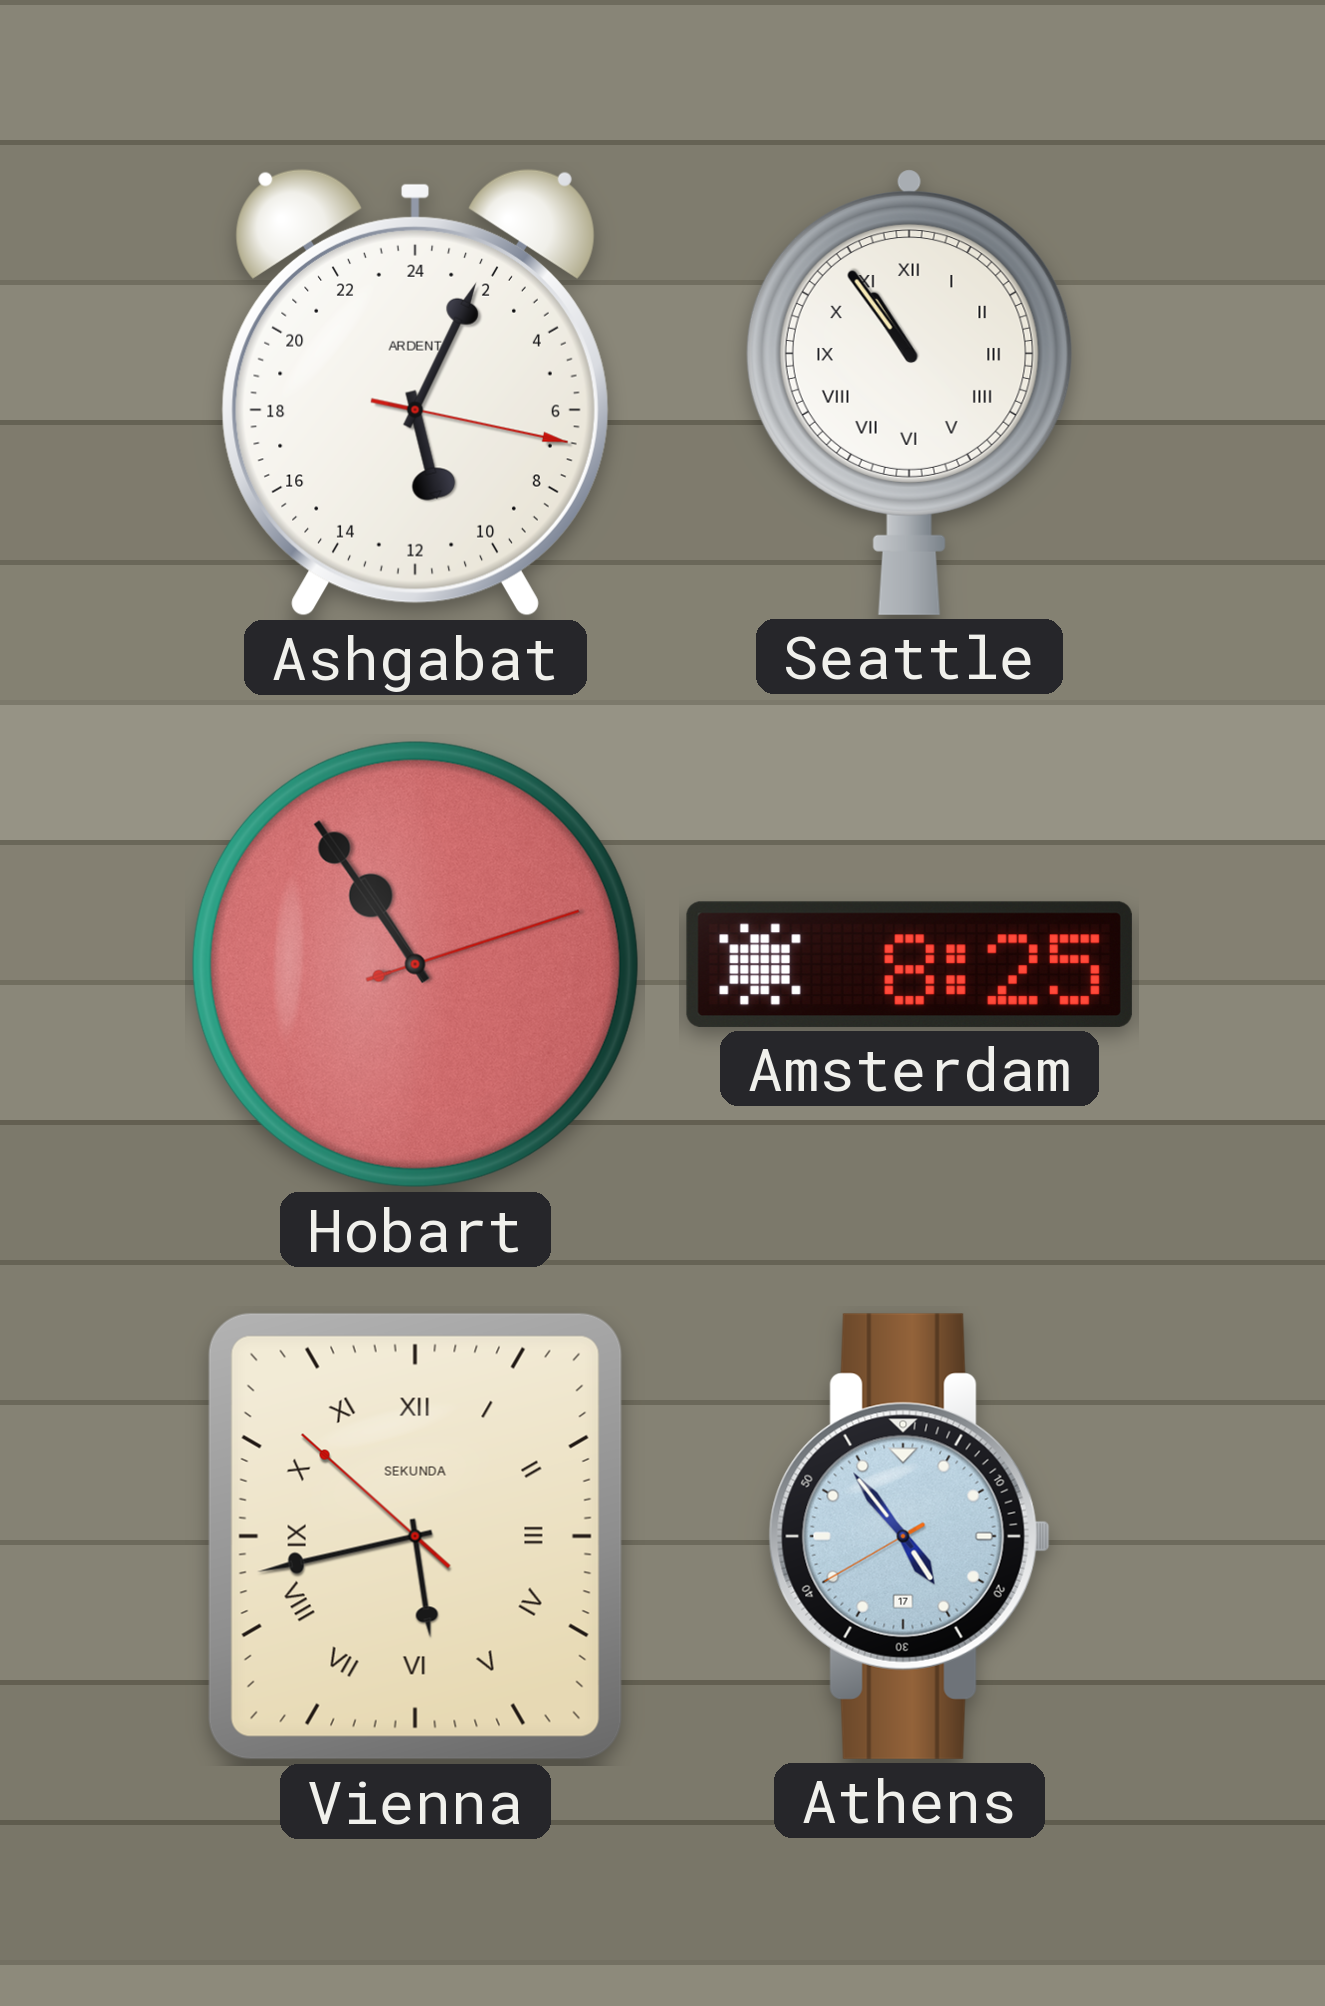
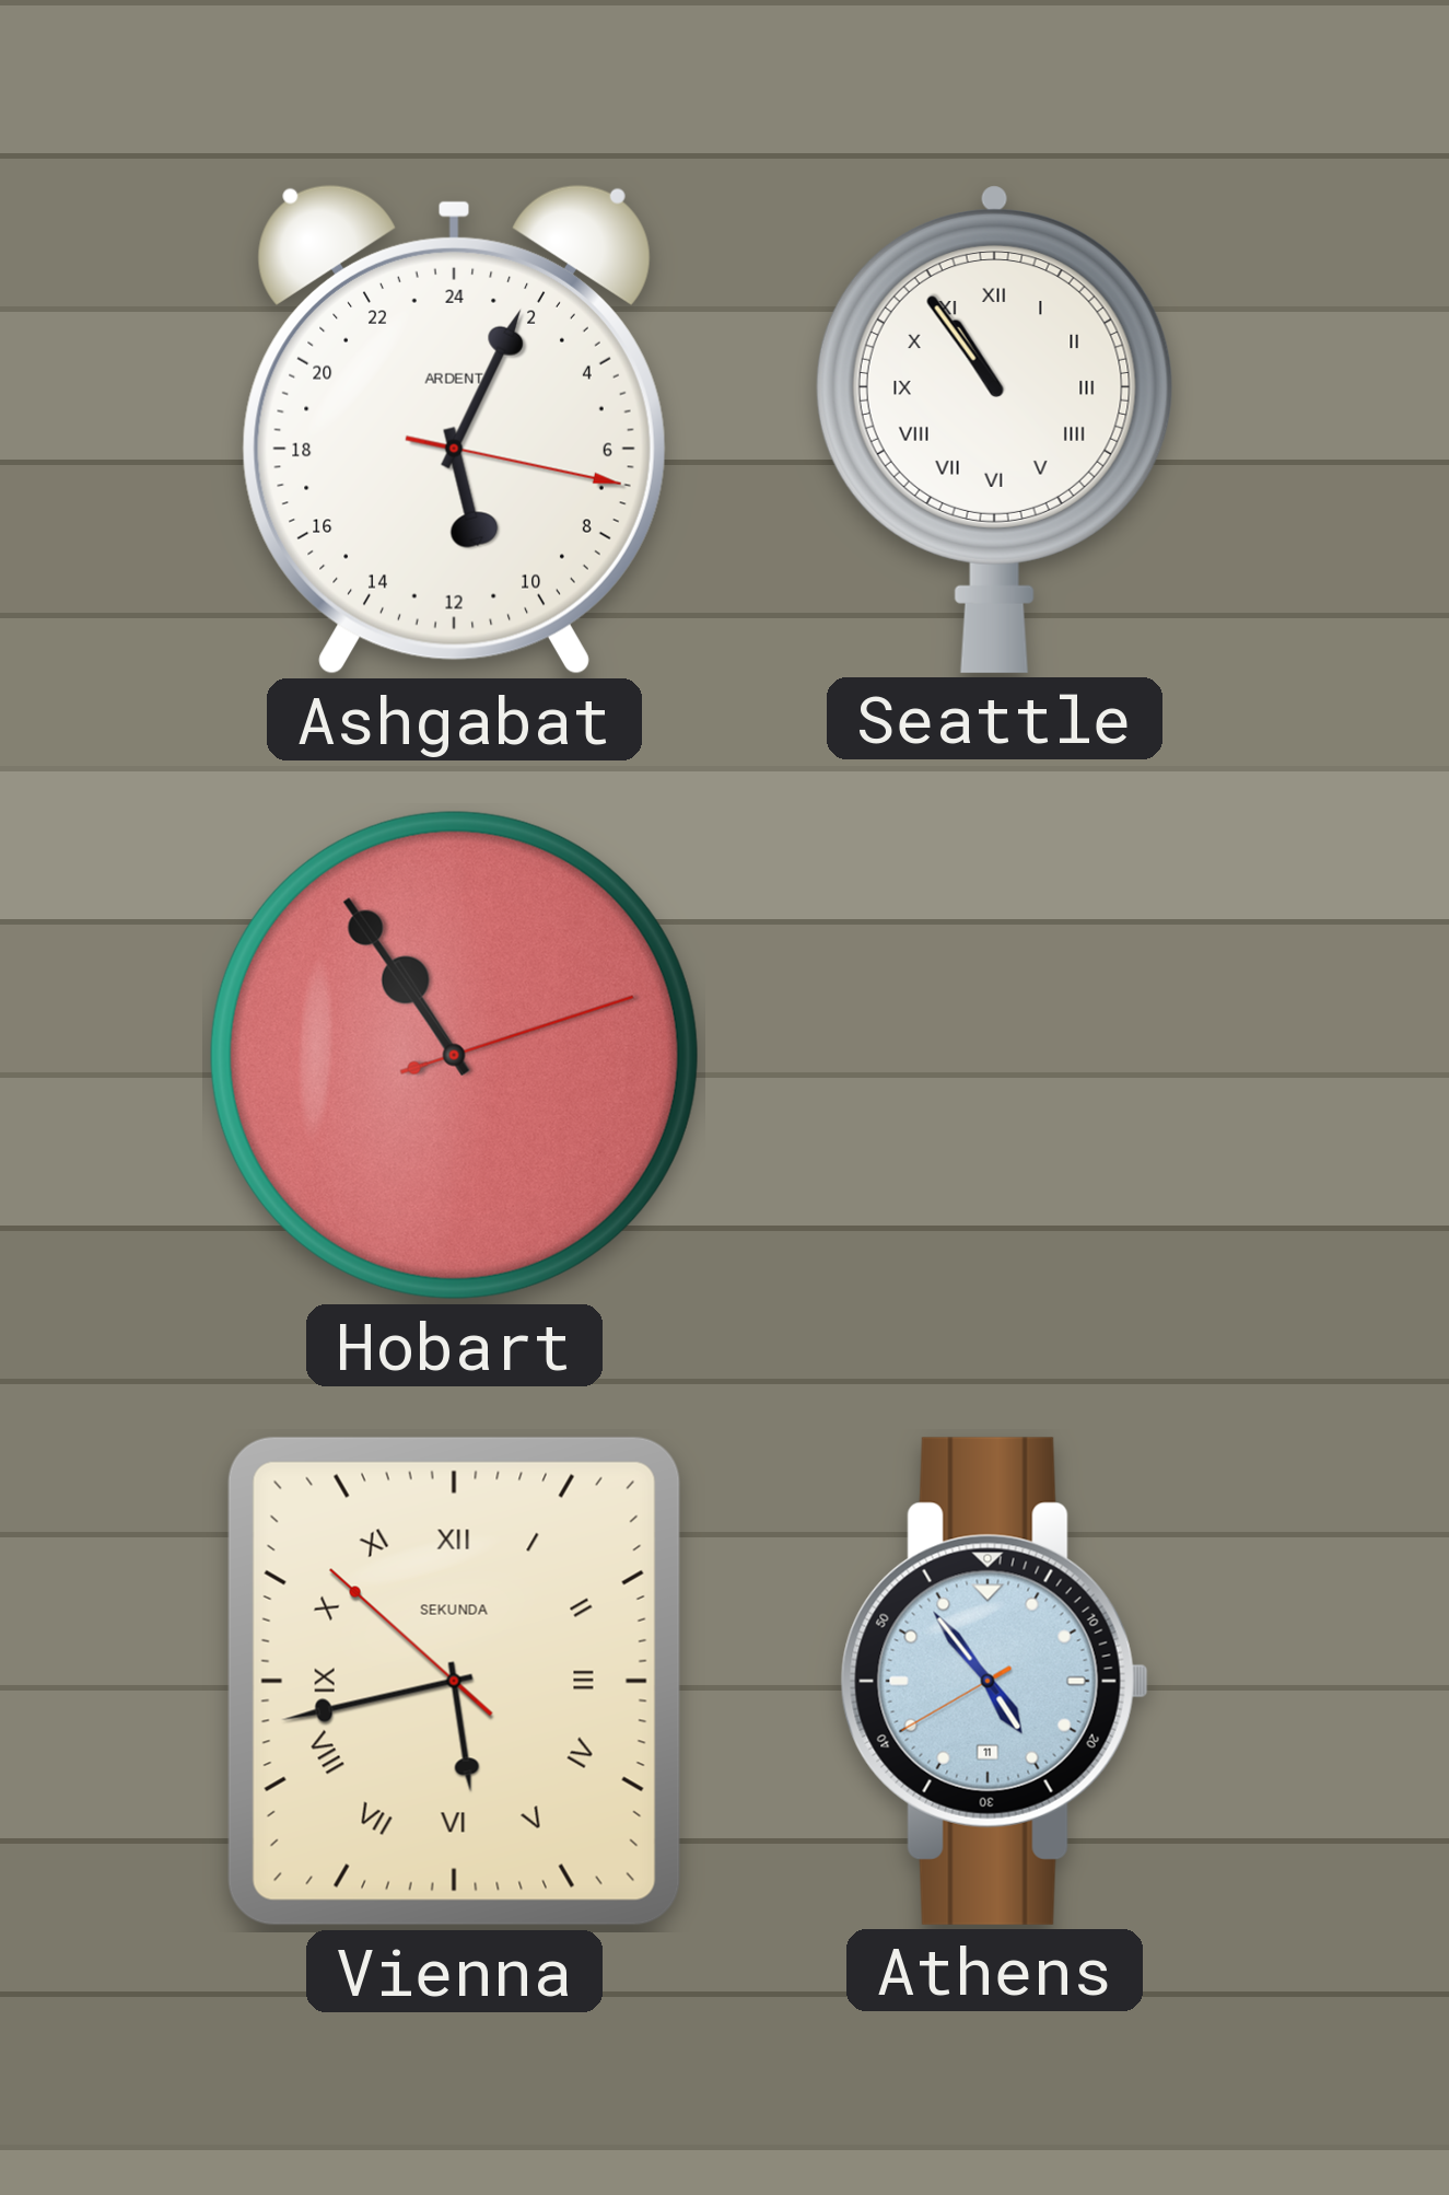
Amsterdam: 8:25 -> none
Athens date: 17 -> 11
